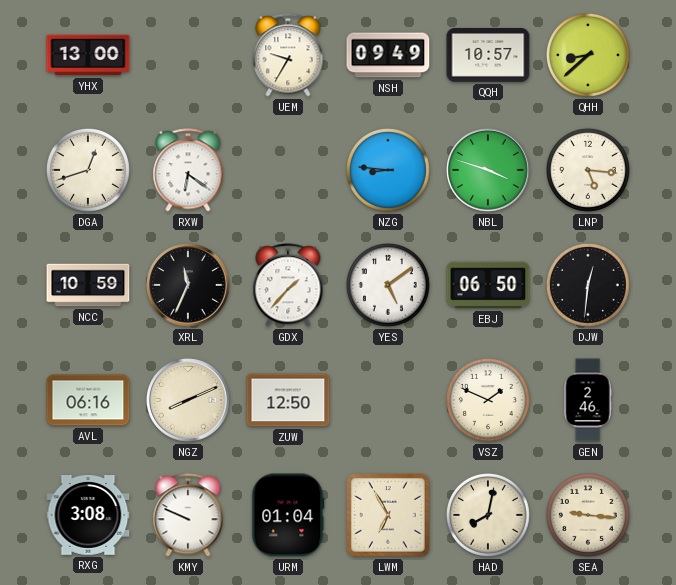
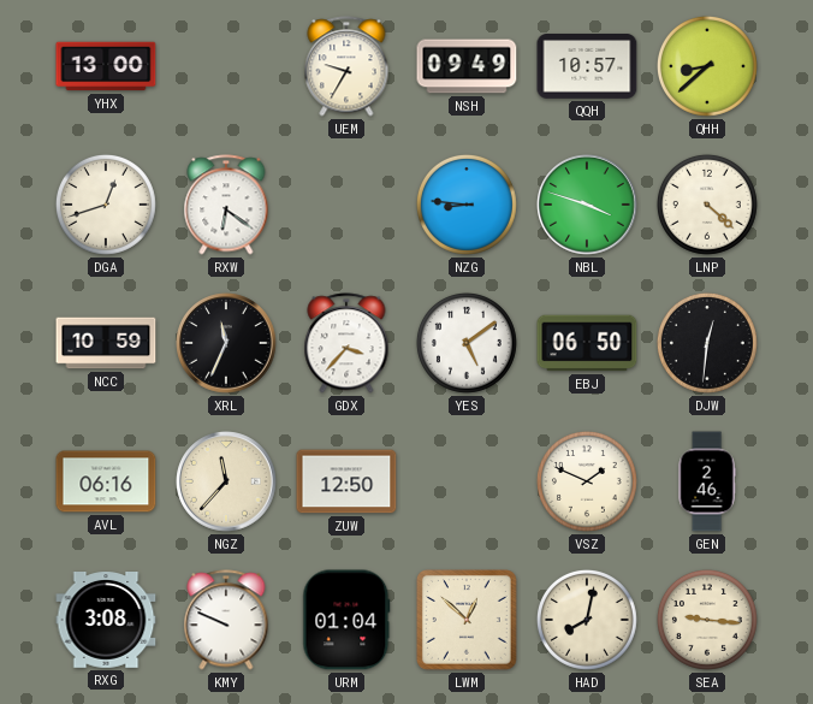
LNP: 5:16 -> 4:22
GDX: 1:37 -> 3:37
NGZ: 8:11 -> 11:37
LWM: 6:55 -> 12:52
